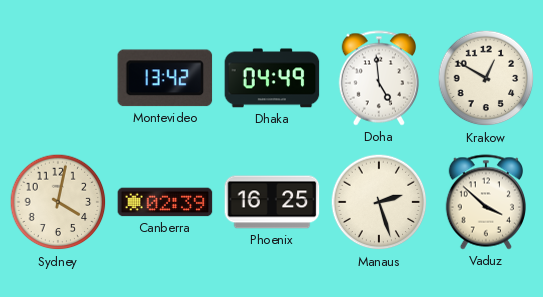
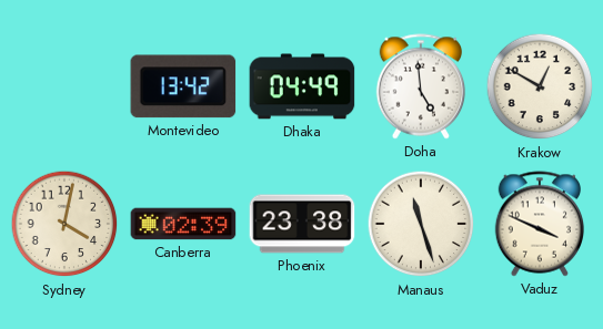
Phoenix: 16:25 -> 23:38
Manaus: 2:27 -> 11:27
Vaduz: 3:52 -> 3:49
